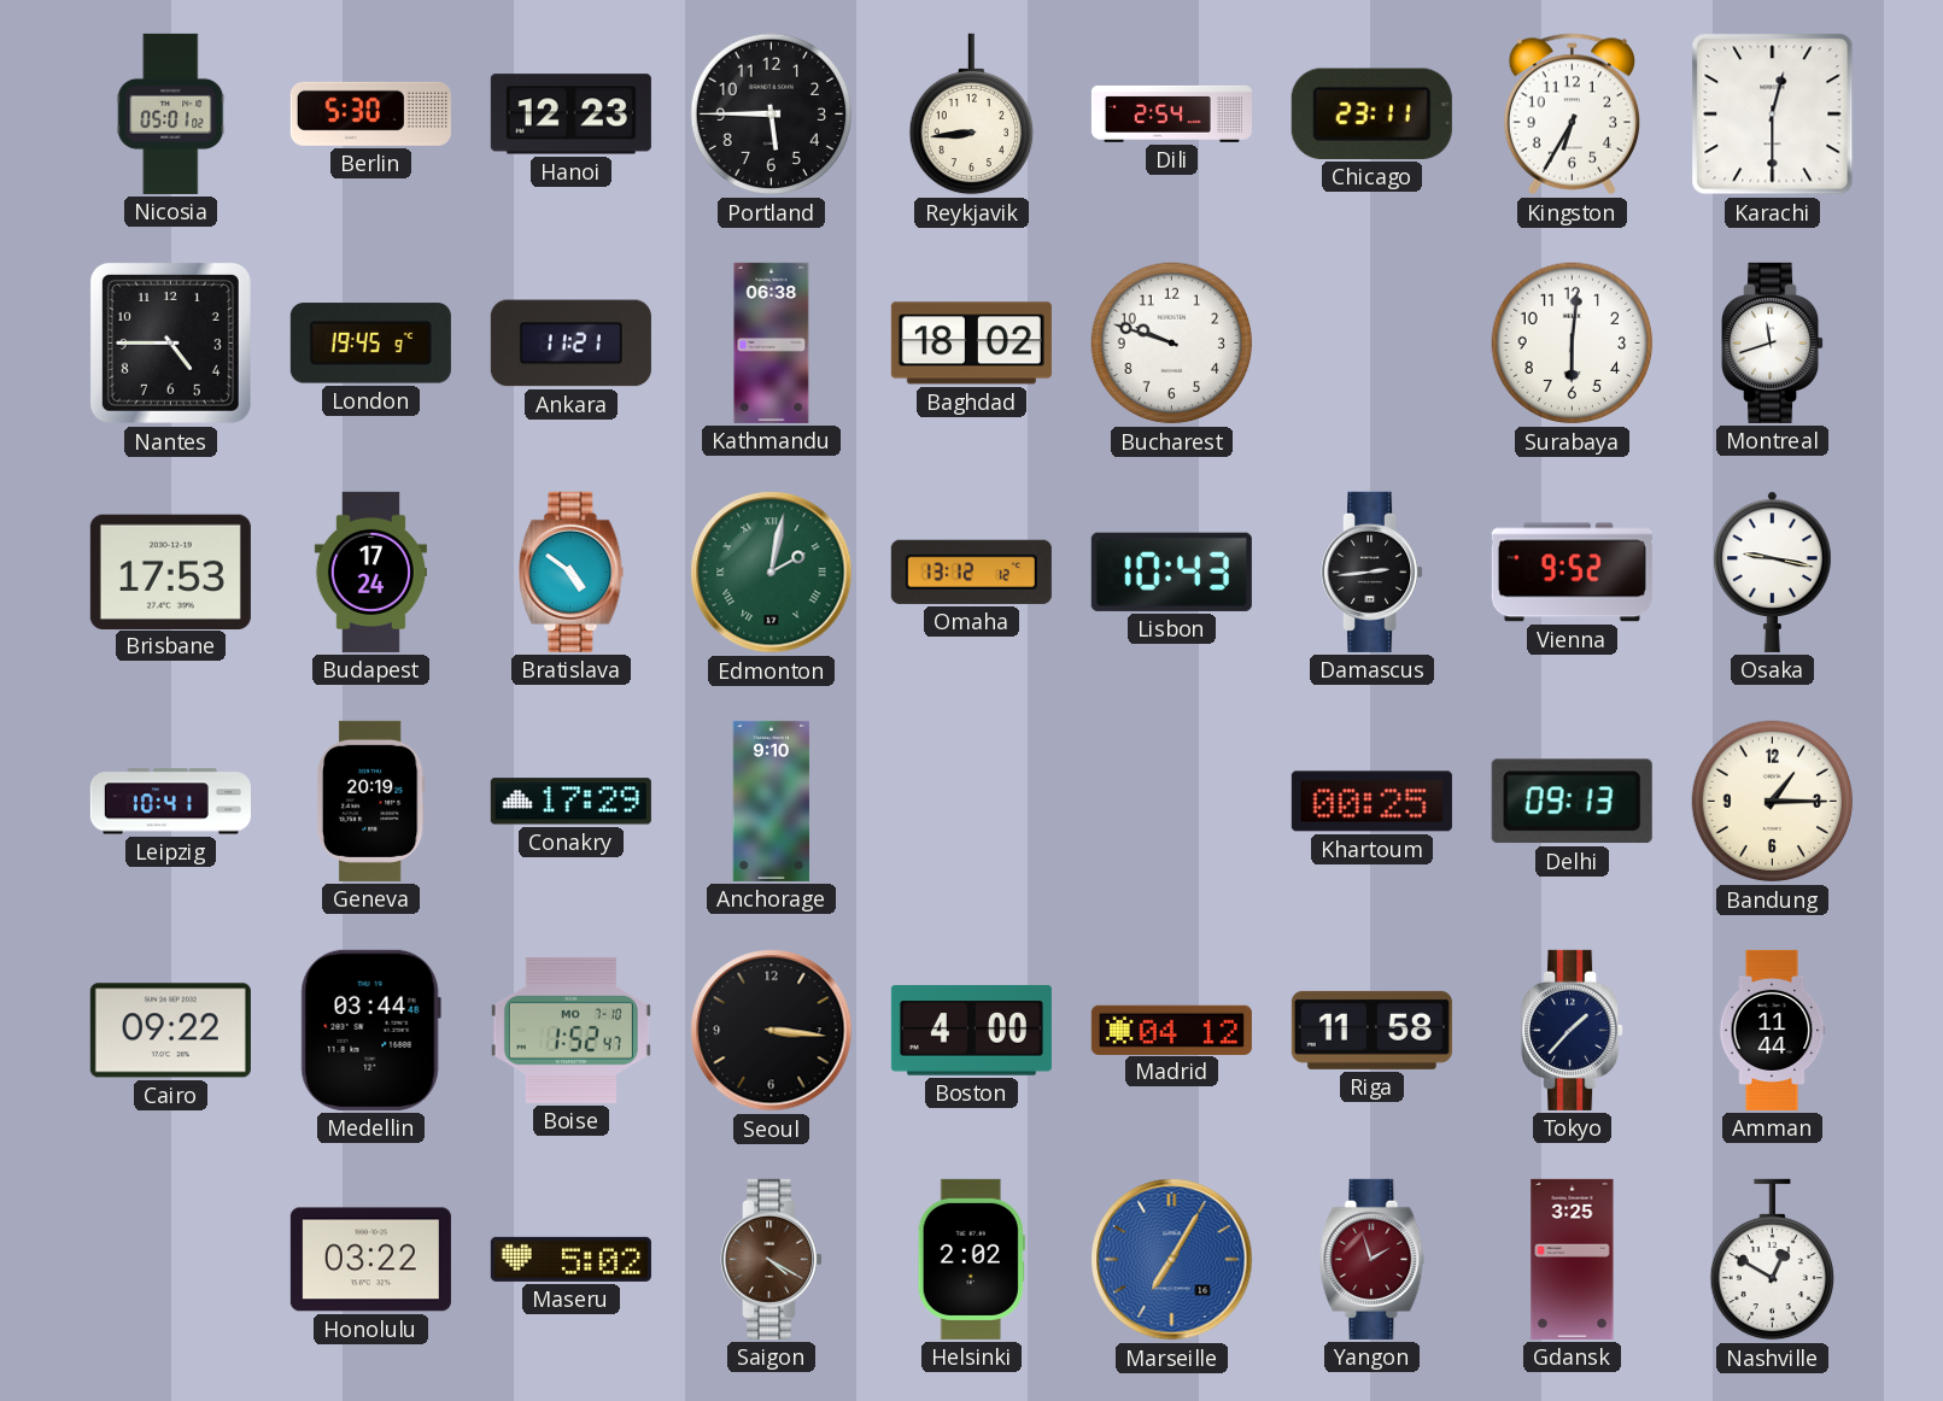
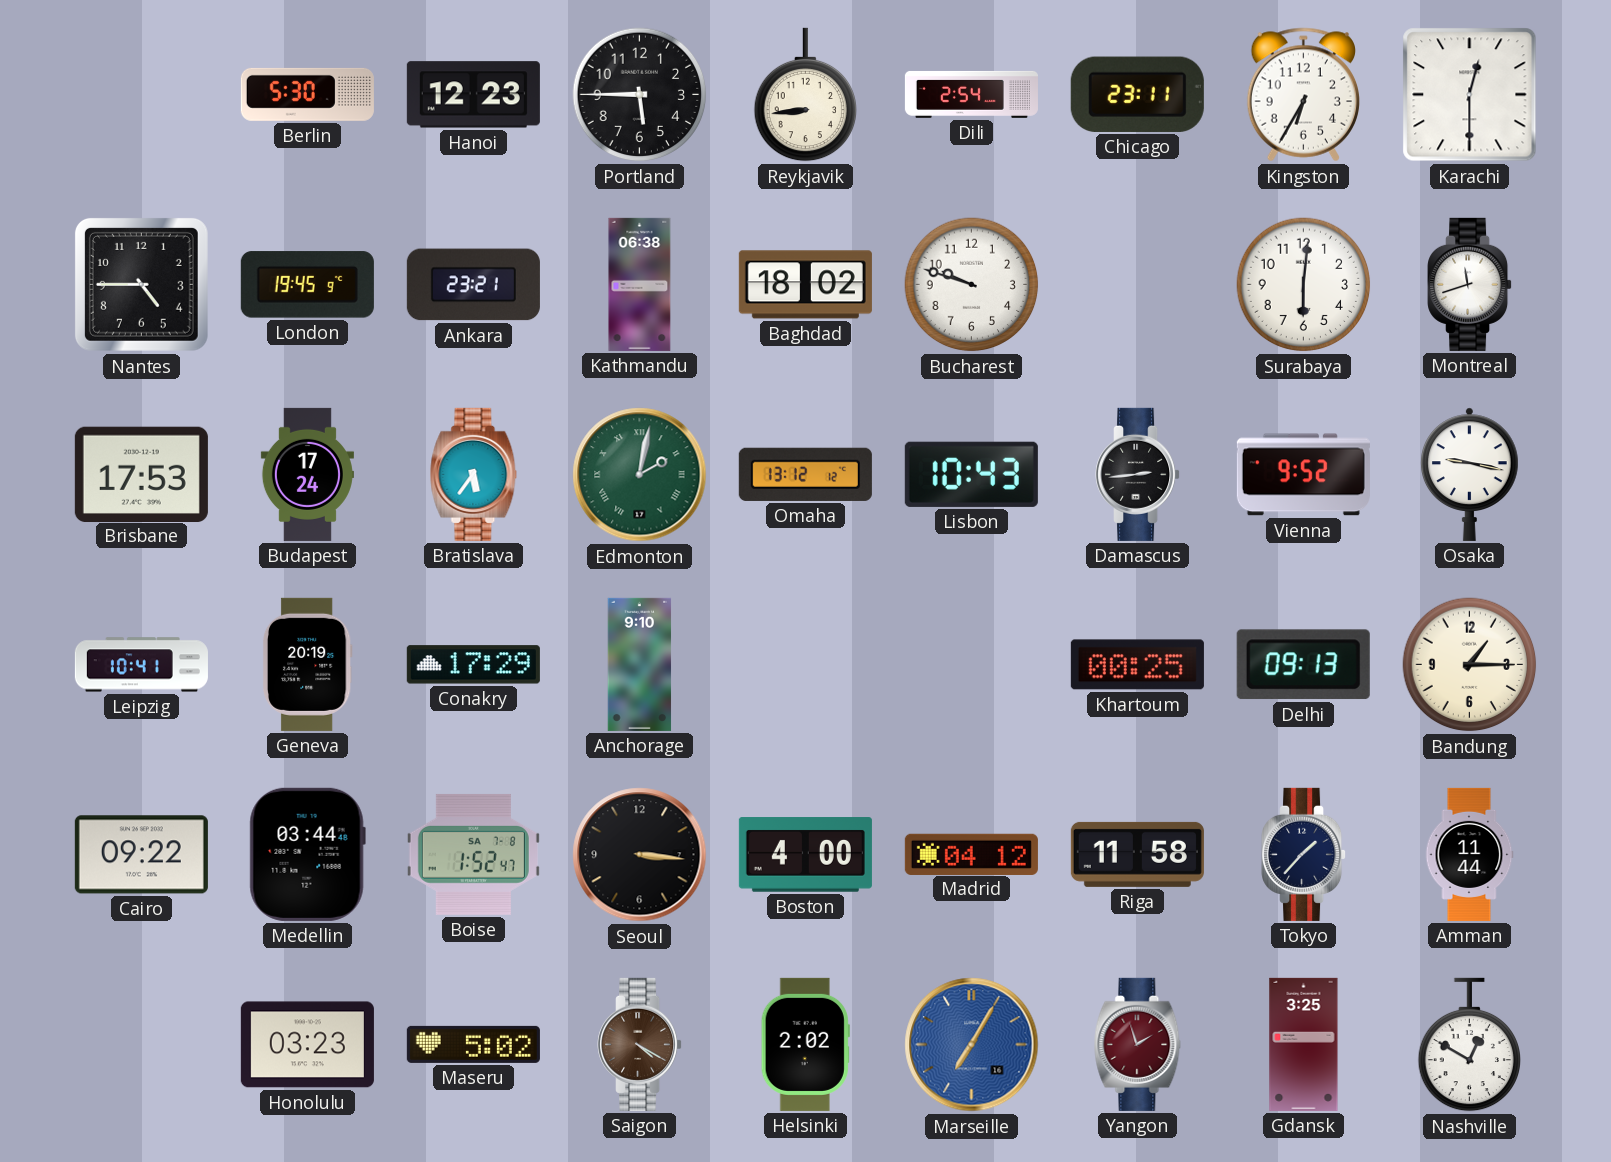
Nicosia: 05:01 -> none
Ankara: 11:21 -> 23:21
Bratislava: 4:51 -> 5:36
Boise date: MO 7-10 -> SA 7-8
Honolulu: 03:22 -> 03:23
